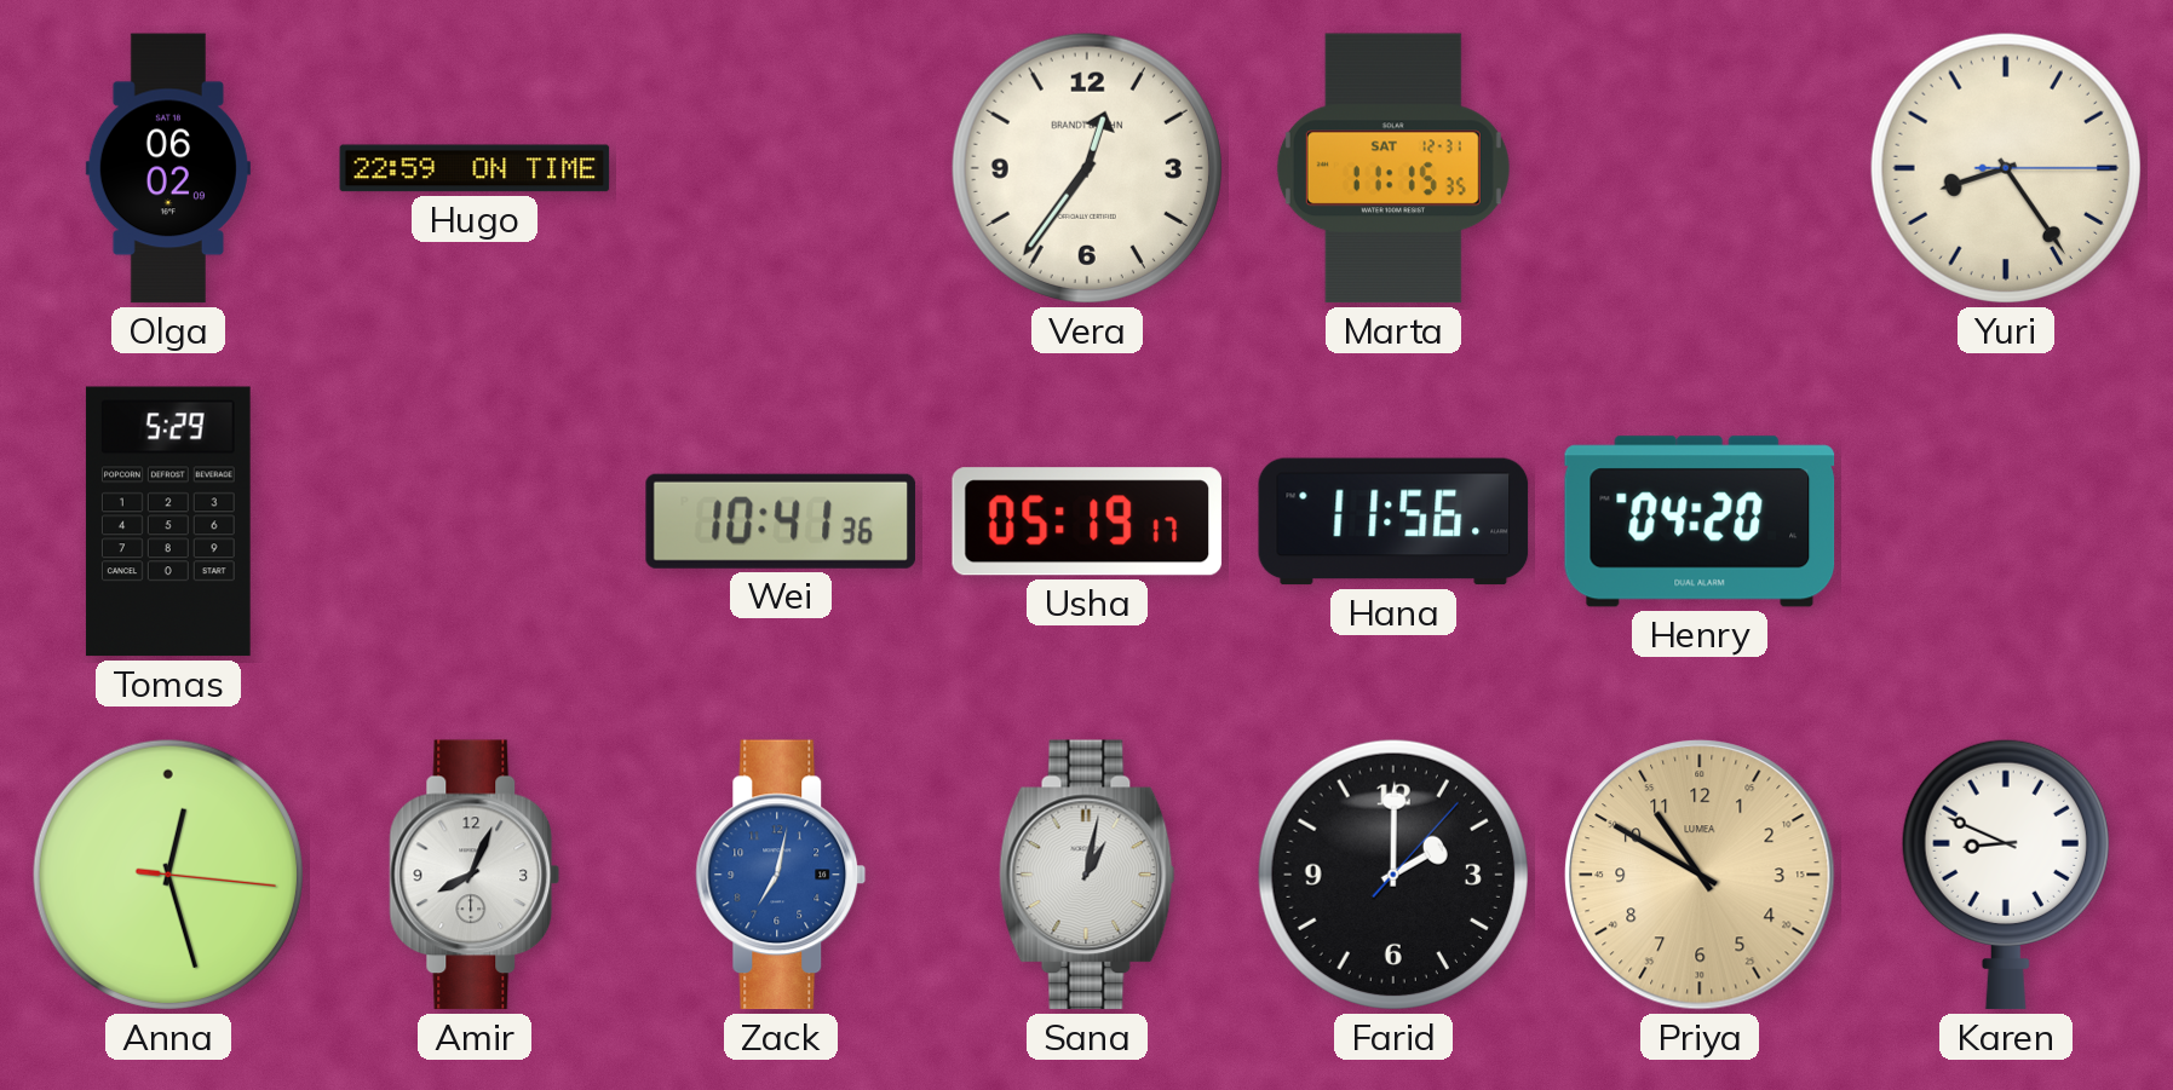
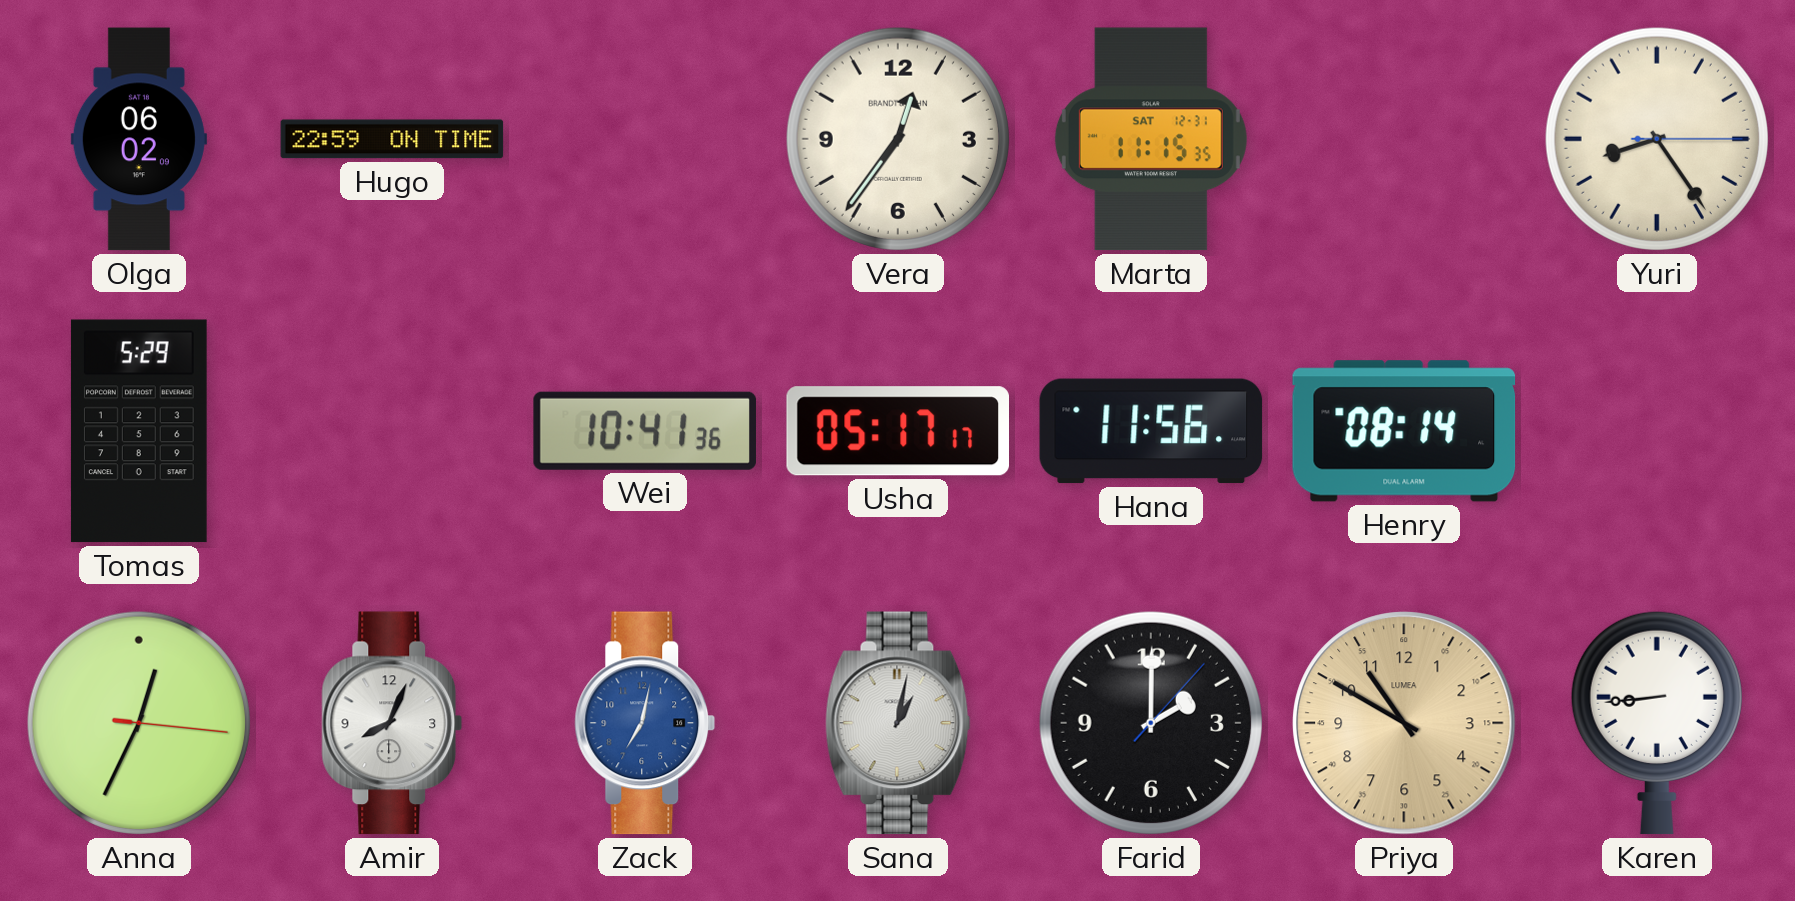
Usha: 05:19 -> 05:17
Henry: 04:20 -> 08:14
Anna: 12:27 -> 12:34
Karen: 8:49 -> 8:44
